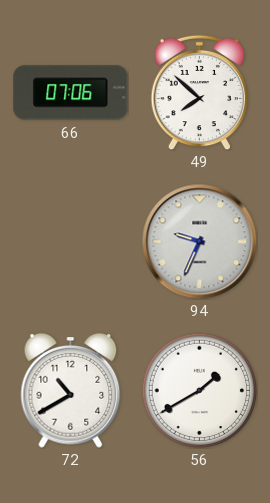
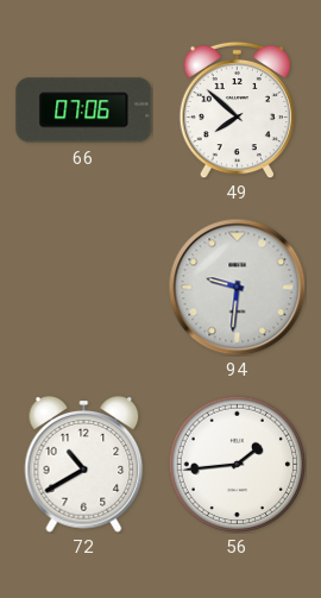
94: 9:34 -> 9:31
56: 1:40 -> 1:44
